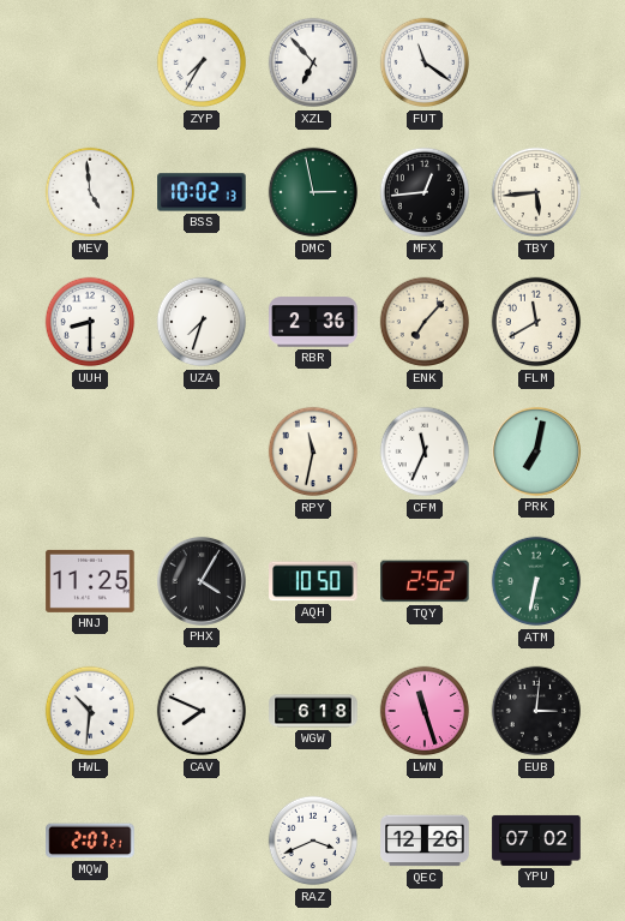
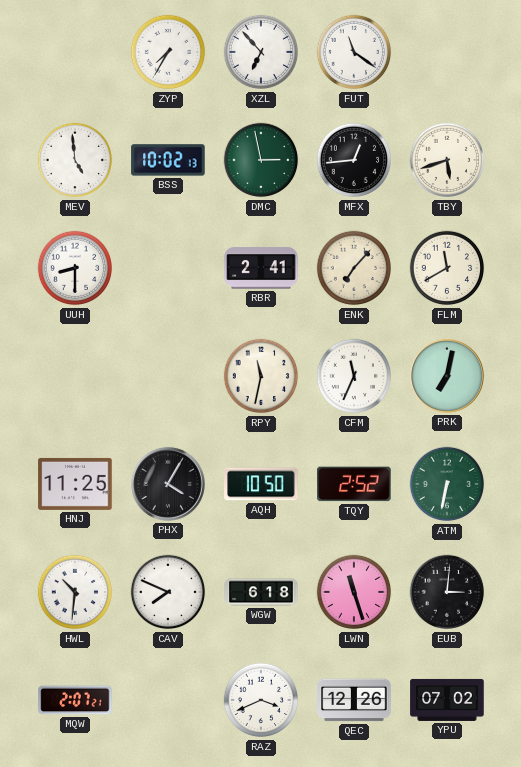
TBY: 5:44 -> 5:42
UZA: 7:33 -> none
RBR: 2:36 -> 2:41
